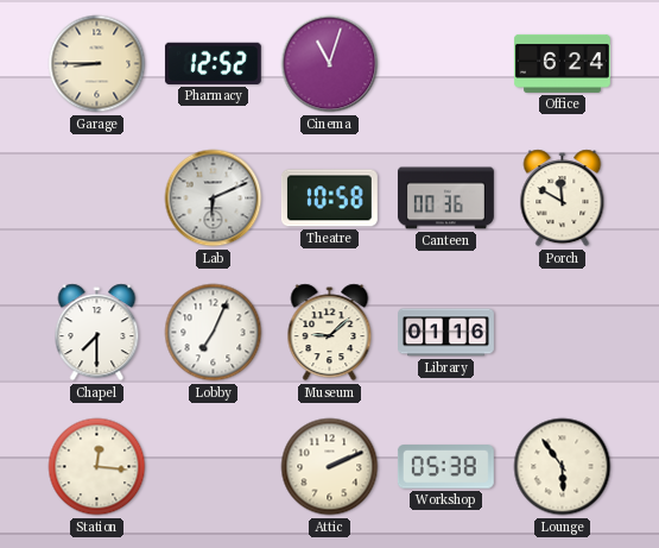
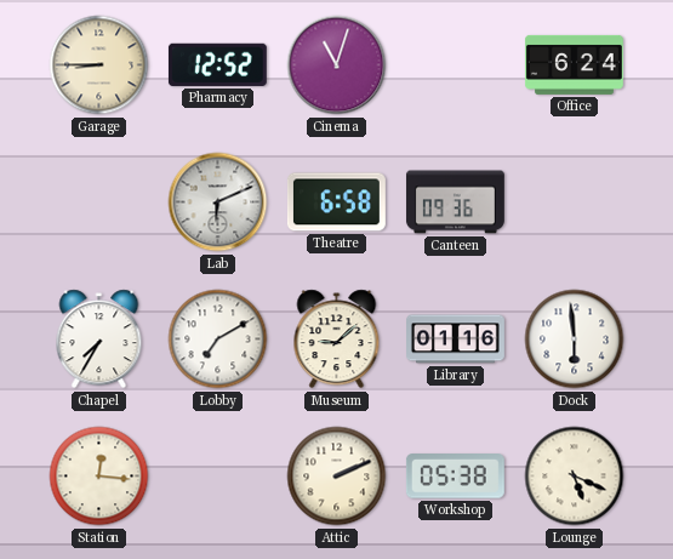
Theatre: 10:58 -> 6:58
Canteen: 00:36 -> 09:36
Porch: 11:50 -> none
Chapel: 7:30 -> 7:35
Lobby: 7:04 -> 7:10
Dock: none -> 5:59
Lounge: 5:54 -> 5:19
